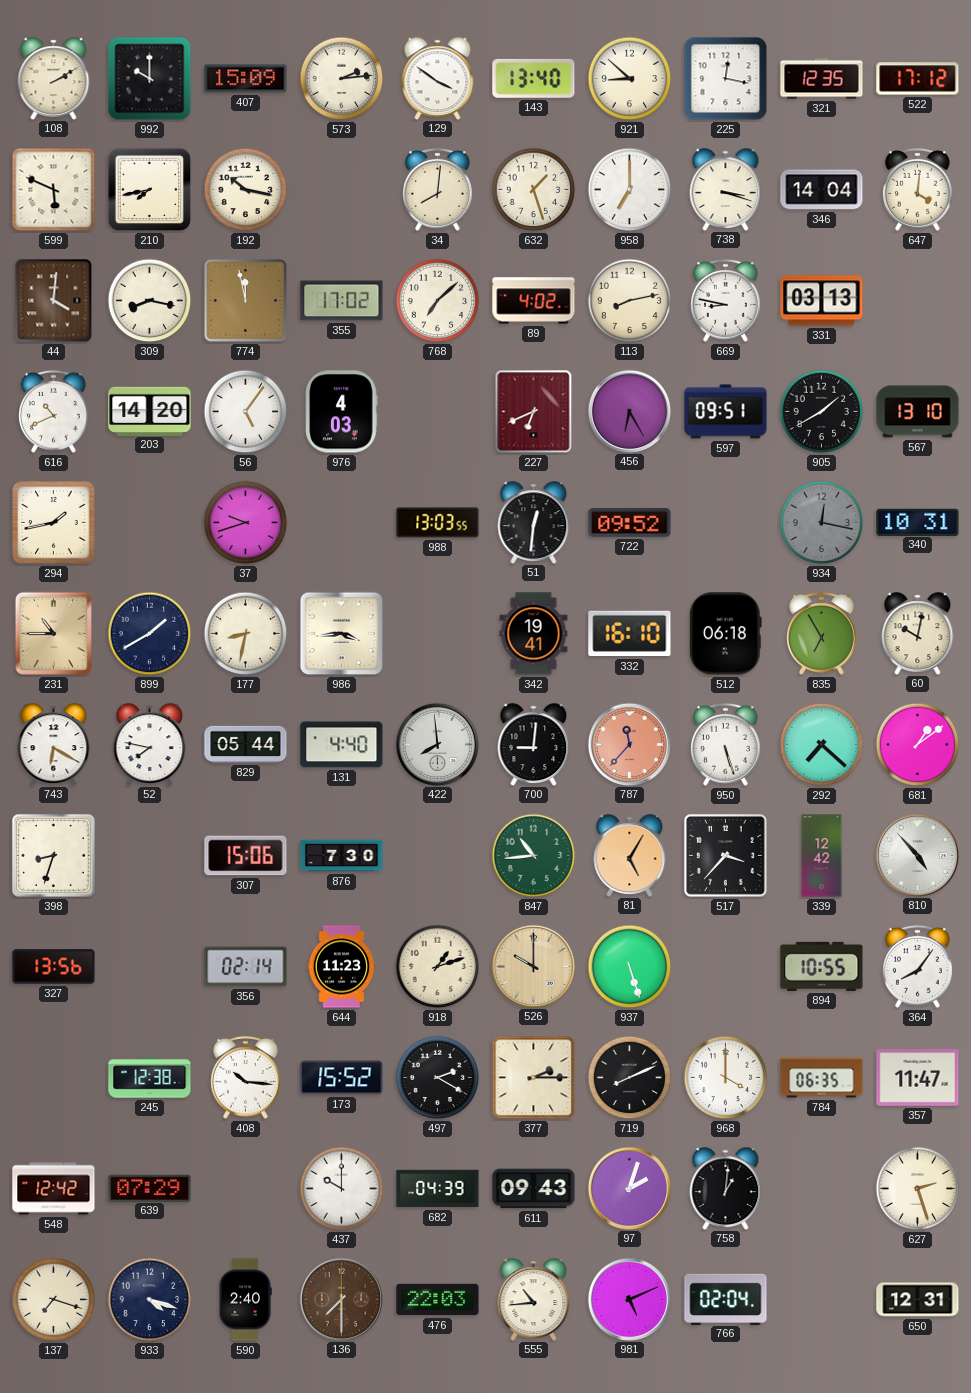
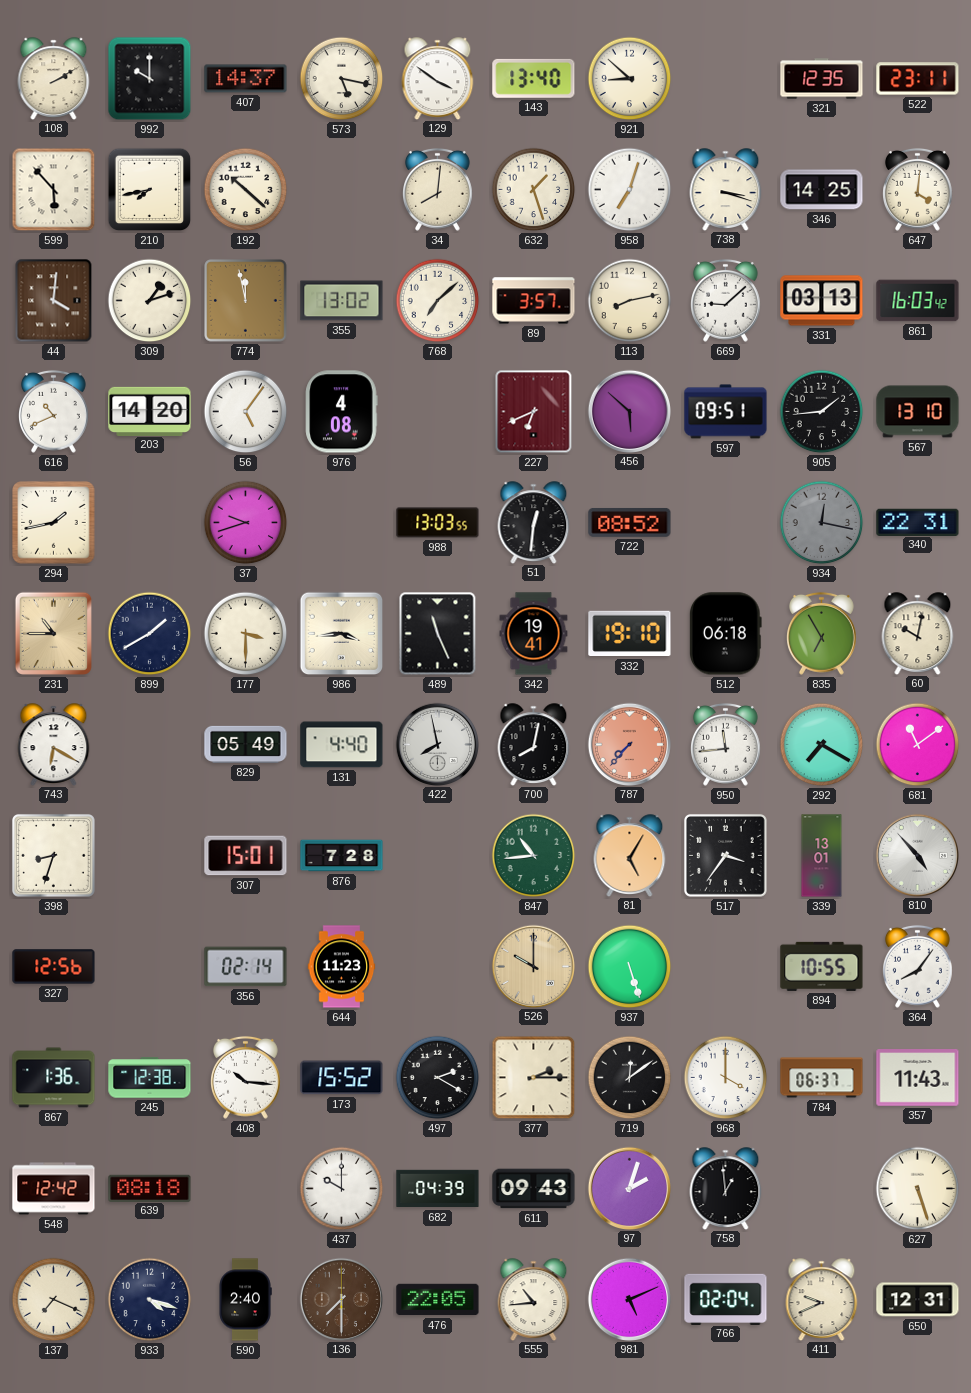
407: 15:09 -> 14:37
573: 2:14 -> 5:17
225: 12:17 -> none
522: 17:12 -> 23:11
599: 5:49 -> 5:53
192: 10:17 -> 10:22
958: 7:00 -> 7:03
346: 14:04 -> 14:25
309: 8:17 -> 1:12
355: 17:02 -> 13:02
89: 4:02 -> 3:57
669: 8:47 -> 9:08
861: none -> 16:03
976: 4:03 -> 4:08
456: 6:25 -> 5:52
905: 1:40 -> 1:44
722: 09:52 -> 08:52
340: 10:31 -> 22:31
177: 8:32 -> 3:30
489: none -> 11:26
332: 16:10 -> 19:10
52: 7:47 -> none
829: 05:44 -> 05:49
422: 7:59 -> 7:58
700: 9:01 -> 8:02
787: 11:37 -> 7:37
950: 5:27 -> 11:44
292: 7:22 -> 7:20
681: 1:09 -> 11:09
307: 15:06 -> 15:01
876: 7:30 -> 7:28
517: 3:37 -> 3:36
339: 12:42 -> 13:01
327: 13:56 -> 12:56
918: 1:12 -> none
867: none -> 1:36
719: 8:11 -> 12:09
784: 06:35 -> 06:37
357: 11:47 -> 11:43
639: 07:29 -> 08:18
758: 1:01 -> 12:59
627: 2:27 -> 5:27
137: 7:18 -> 7:19
476: 22:03 -> 22:05
411: none -> 9:41
